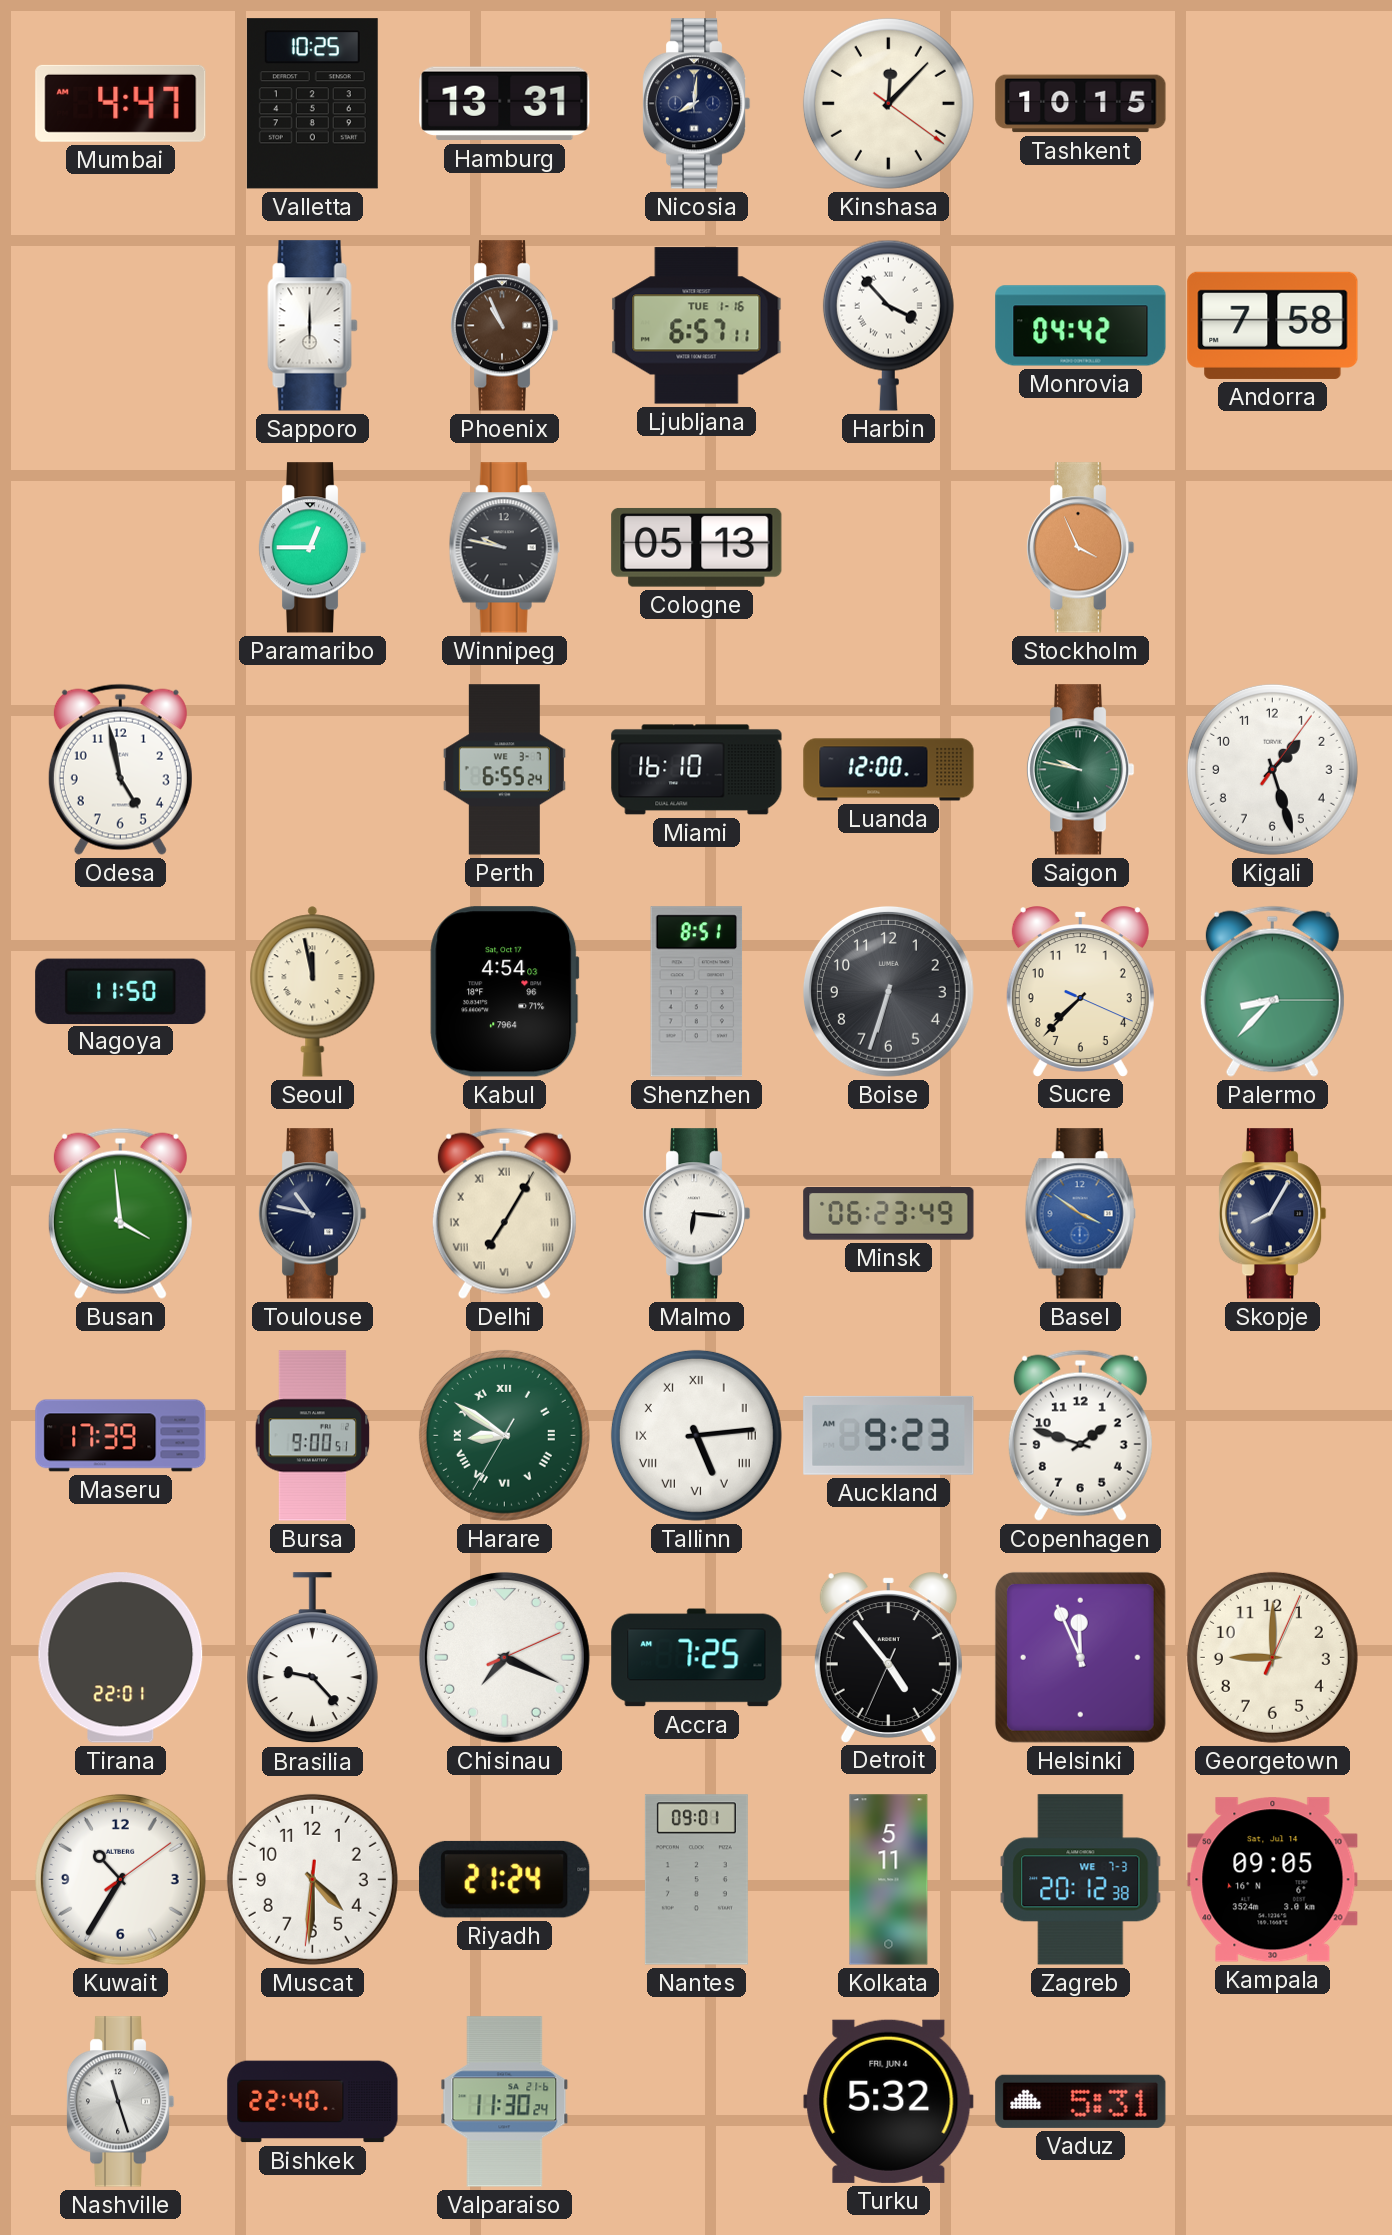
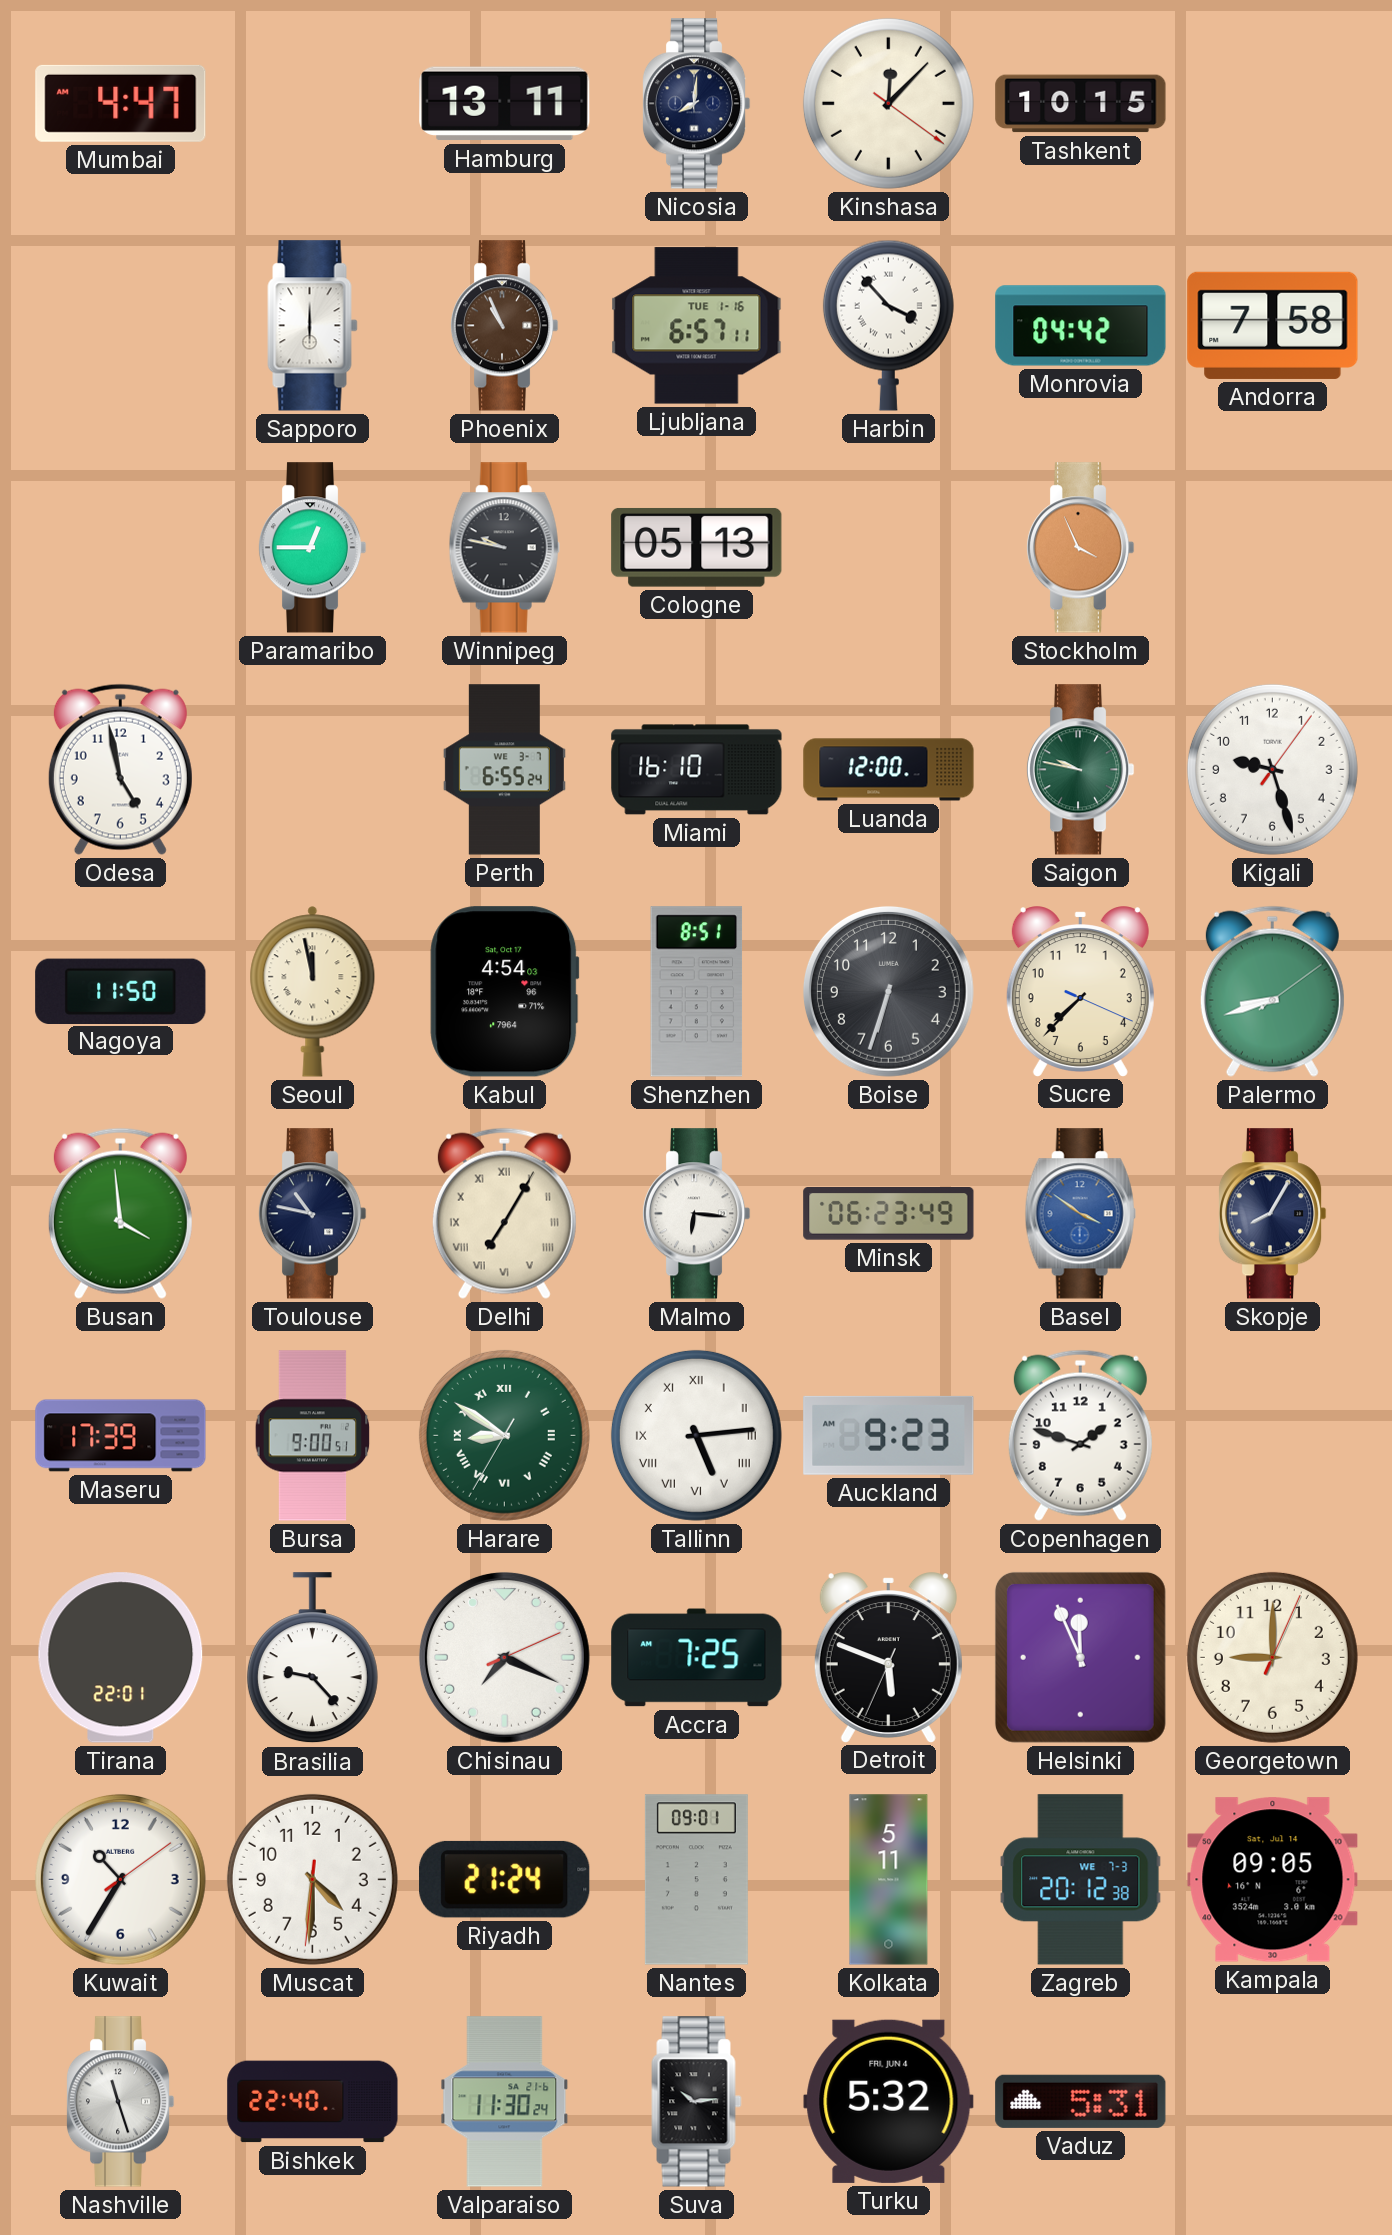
Valletta: 10:25 -> none
Hamburg: 13:31 -> 13:11
Kigali: 1:27 -> 9:27
Palermo: 8:37 -> 8:42
Detroit: 4:53 -> 5:48
Suva: none -> 10:14
